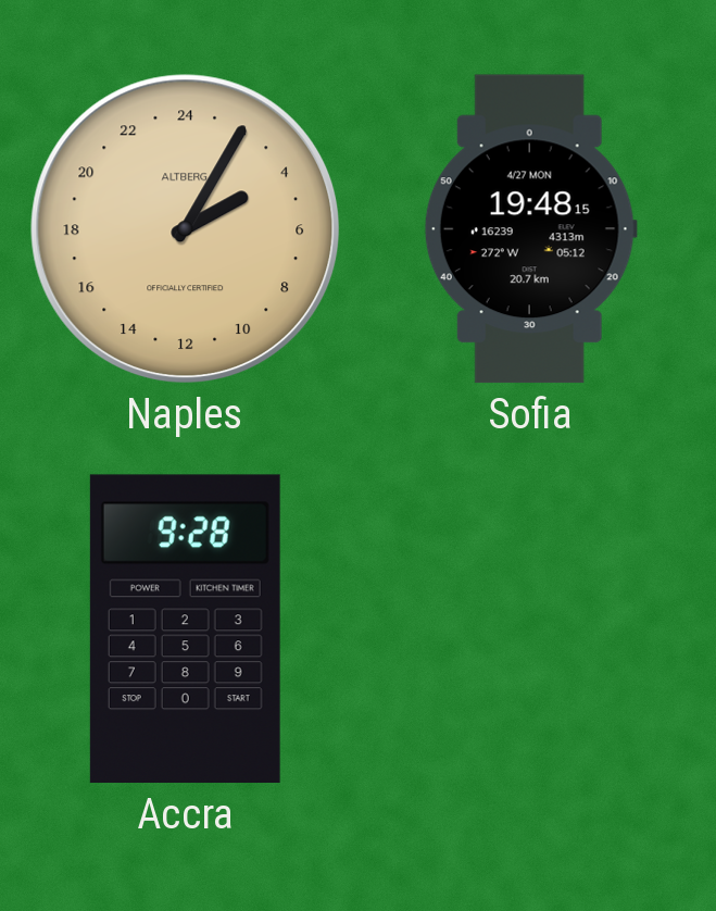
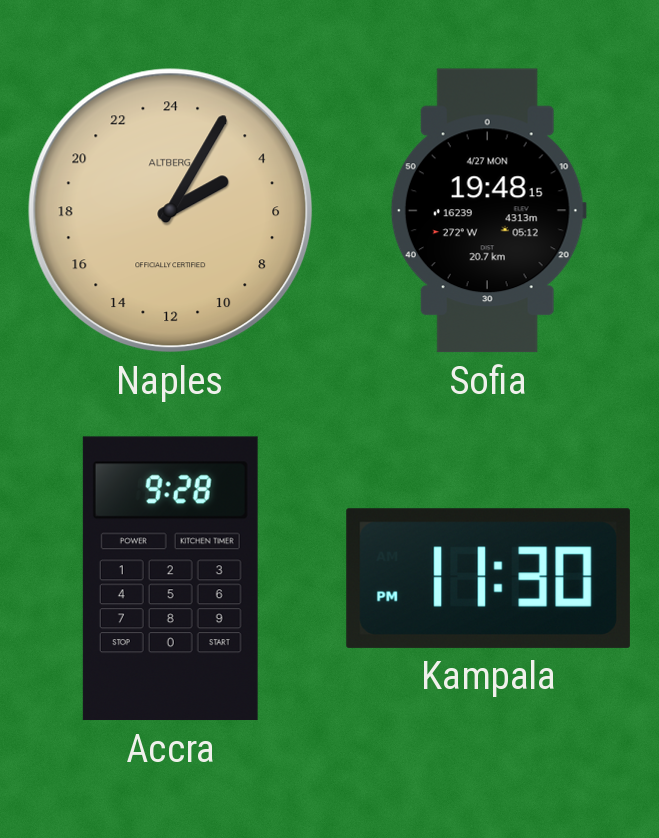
Kampala: none -> 11:30
